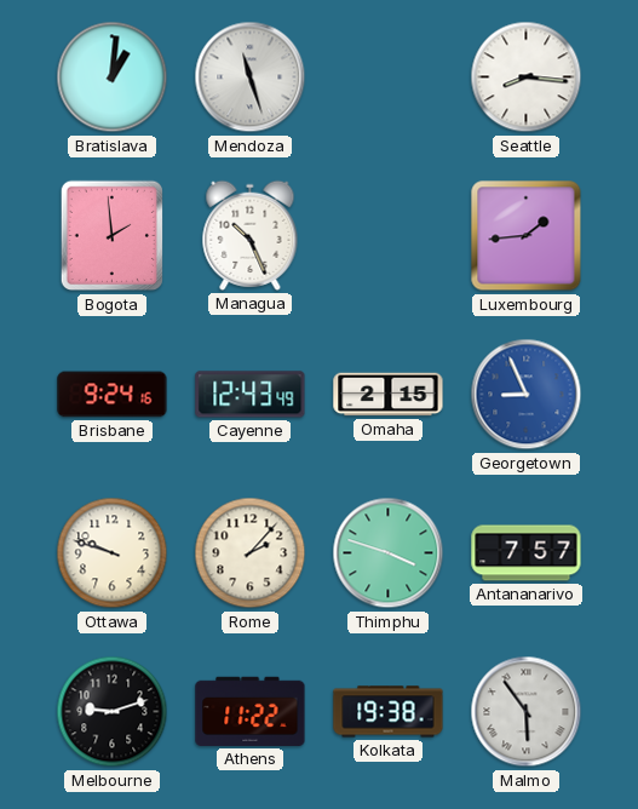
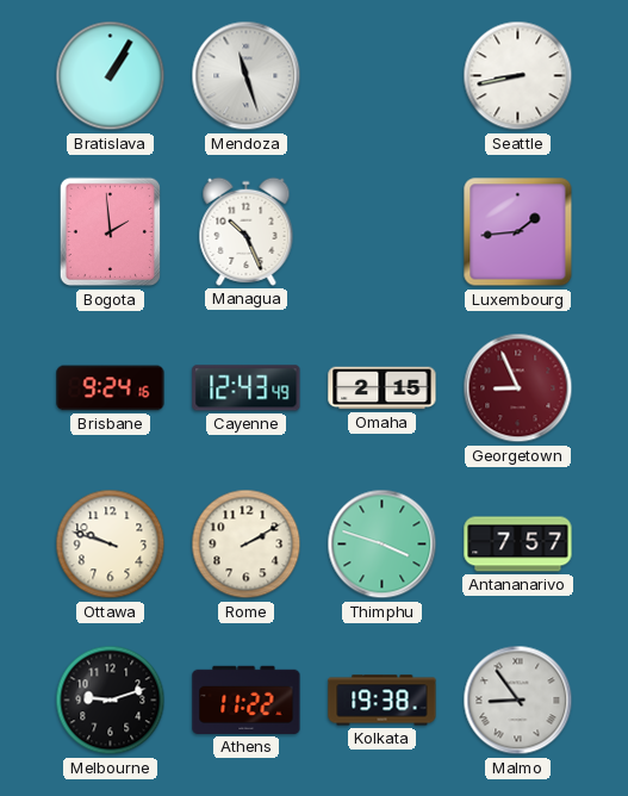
Bratislava: 1:01 -> 1:05
Seattle: 8:16 -> 8:43
Georgetown dial: blue -> burgundy
Rome: 2:07 -> 2:10
Malmo: 5:54 -> 8:54
